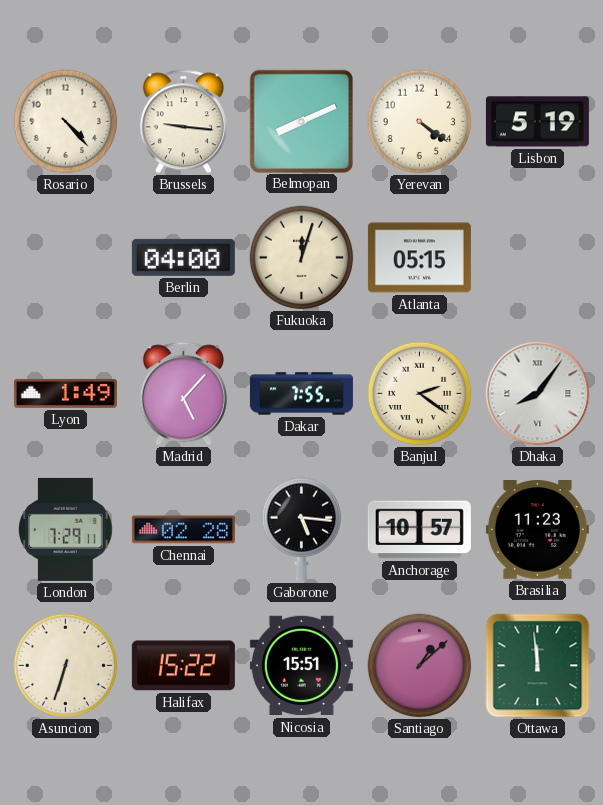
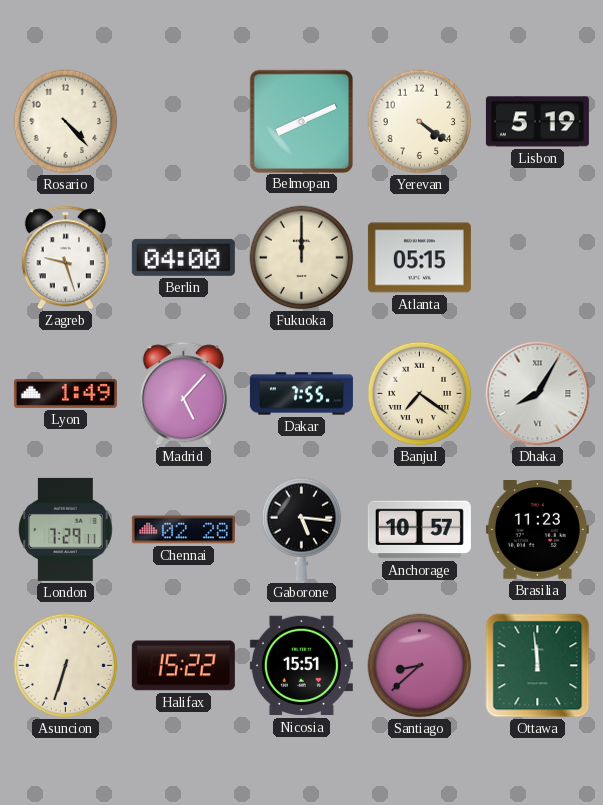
Brussels: 9:16 -> none
Zagreb: none -> 9:27
Fukuoka: 12:03 -> 12:00
Banjul: 2:21 -> 7:21
Dhaka: 8:06 -> 8:05
Santiago: 1:08 -> 8:38
